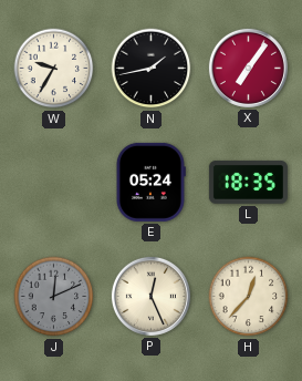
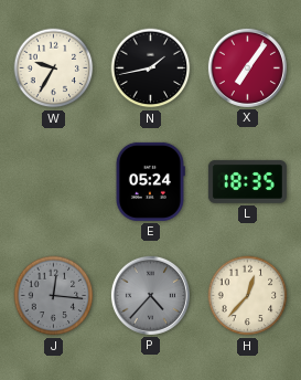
J: 12:11 -> 12:16
P: 12:26 -> 4:37
P dial: cream -> grey
